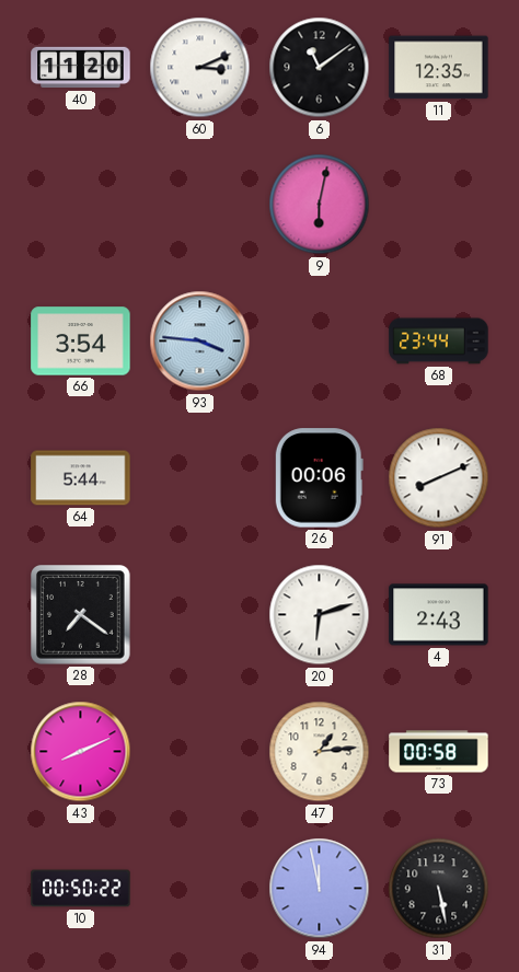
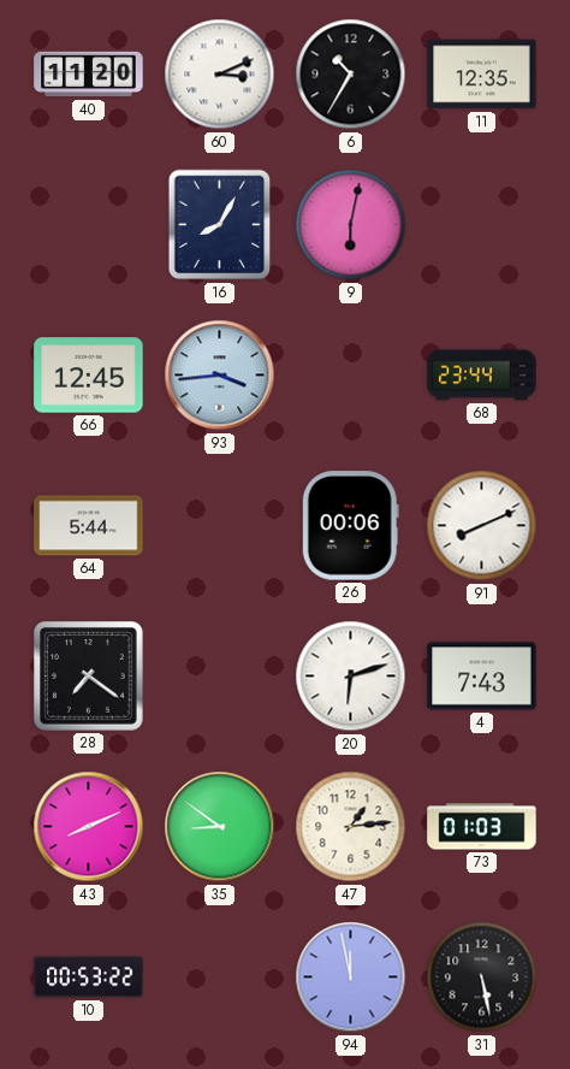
6: 11:09 -> 10:35
16: none -> 8:05
66: 3:54 -> 12:45
93: 3:46 -> 3:44
4: 2:43 -> 7:43
35: none -> 8:51
73: 00:58 -> 01:03
10: 00:50 -> 00:53
